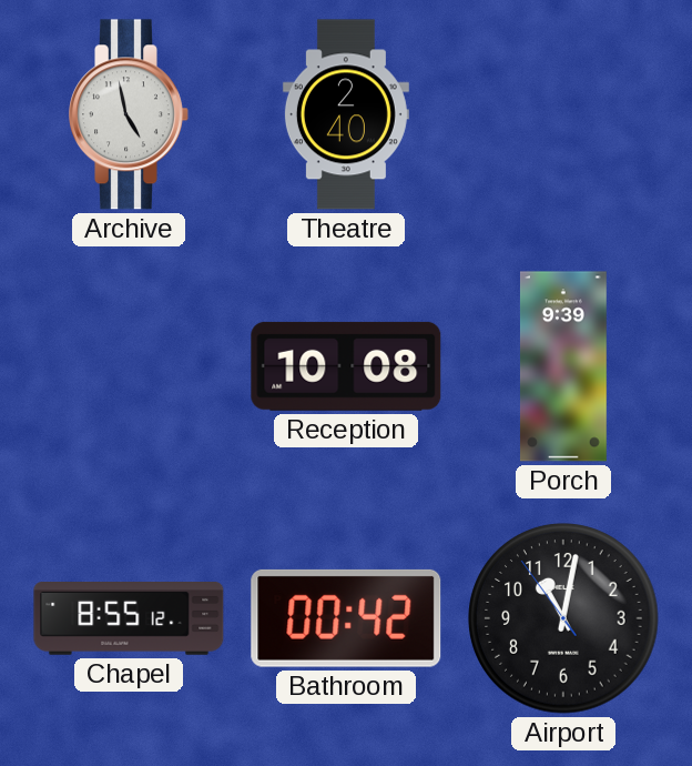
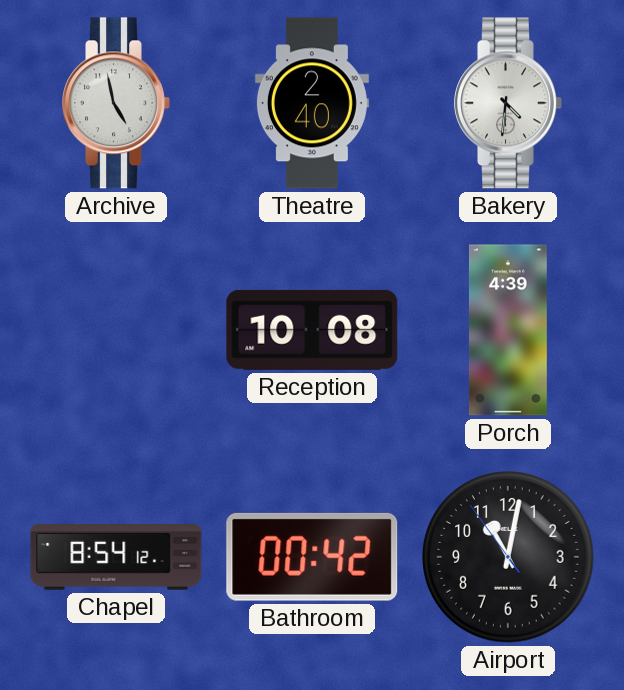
Bakery: none -> 4:31
Porch: 9:39 -> 4:39
Chapel: 8:55 -> 8:54
